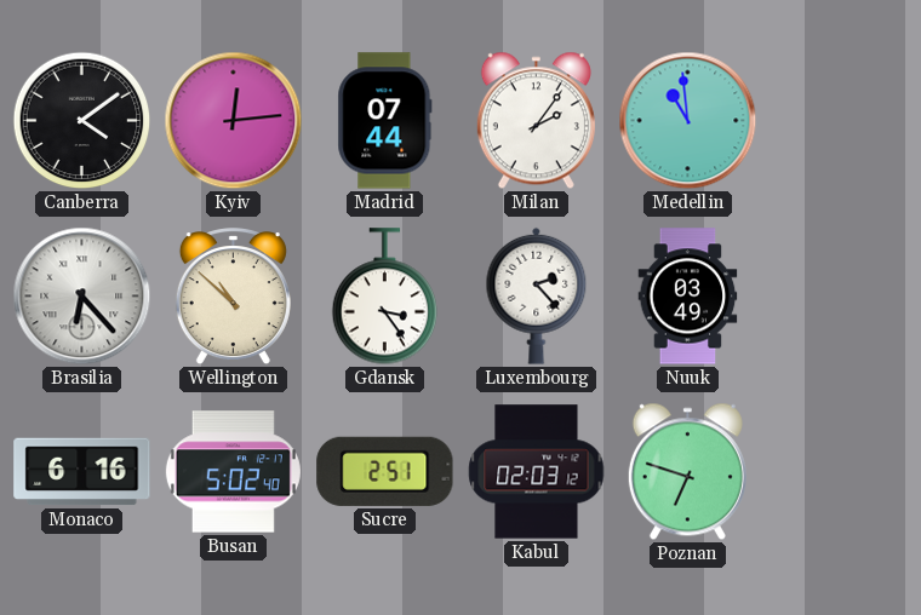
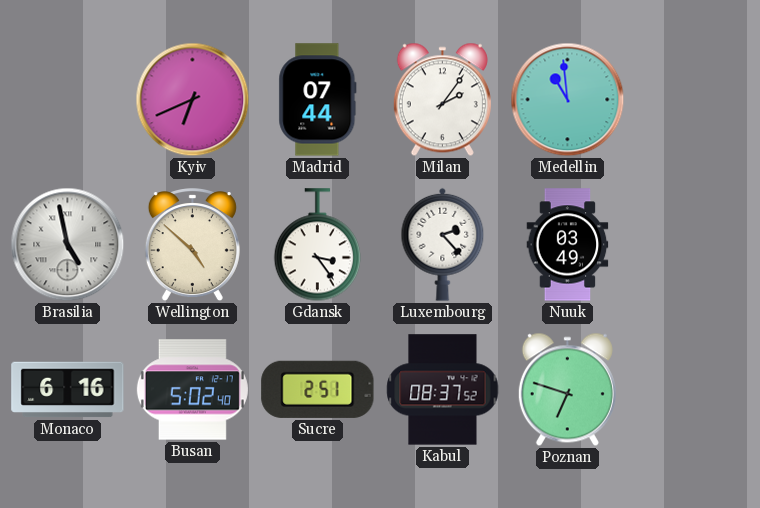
Canberra: 4:09 -> none
Kyiv: 12:14 -> 6:41
Brasilia: 6:23 -> 4:58
Wellington: 10:52 -> 4:52
Kabul: 02:03 -> 08:37
